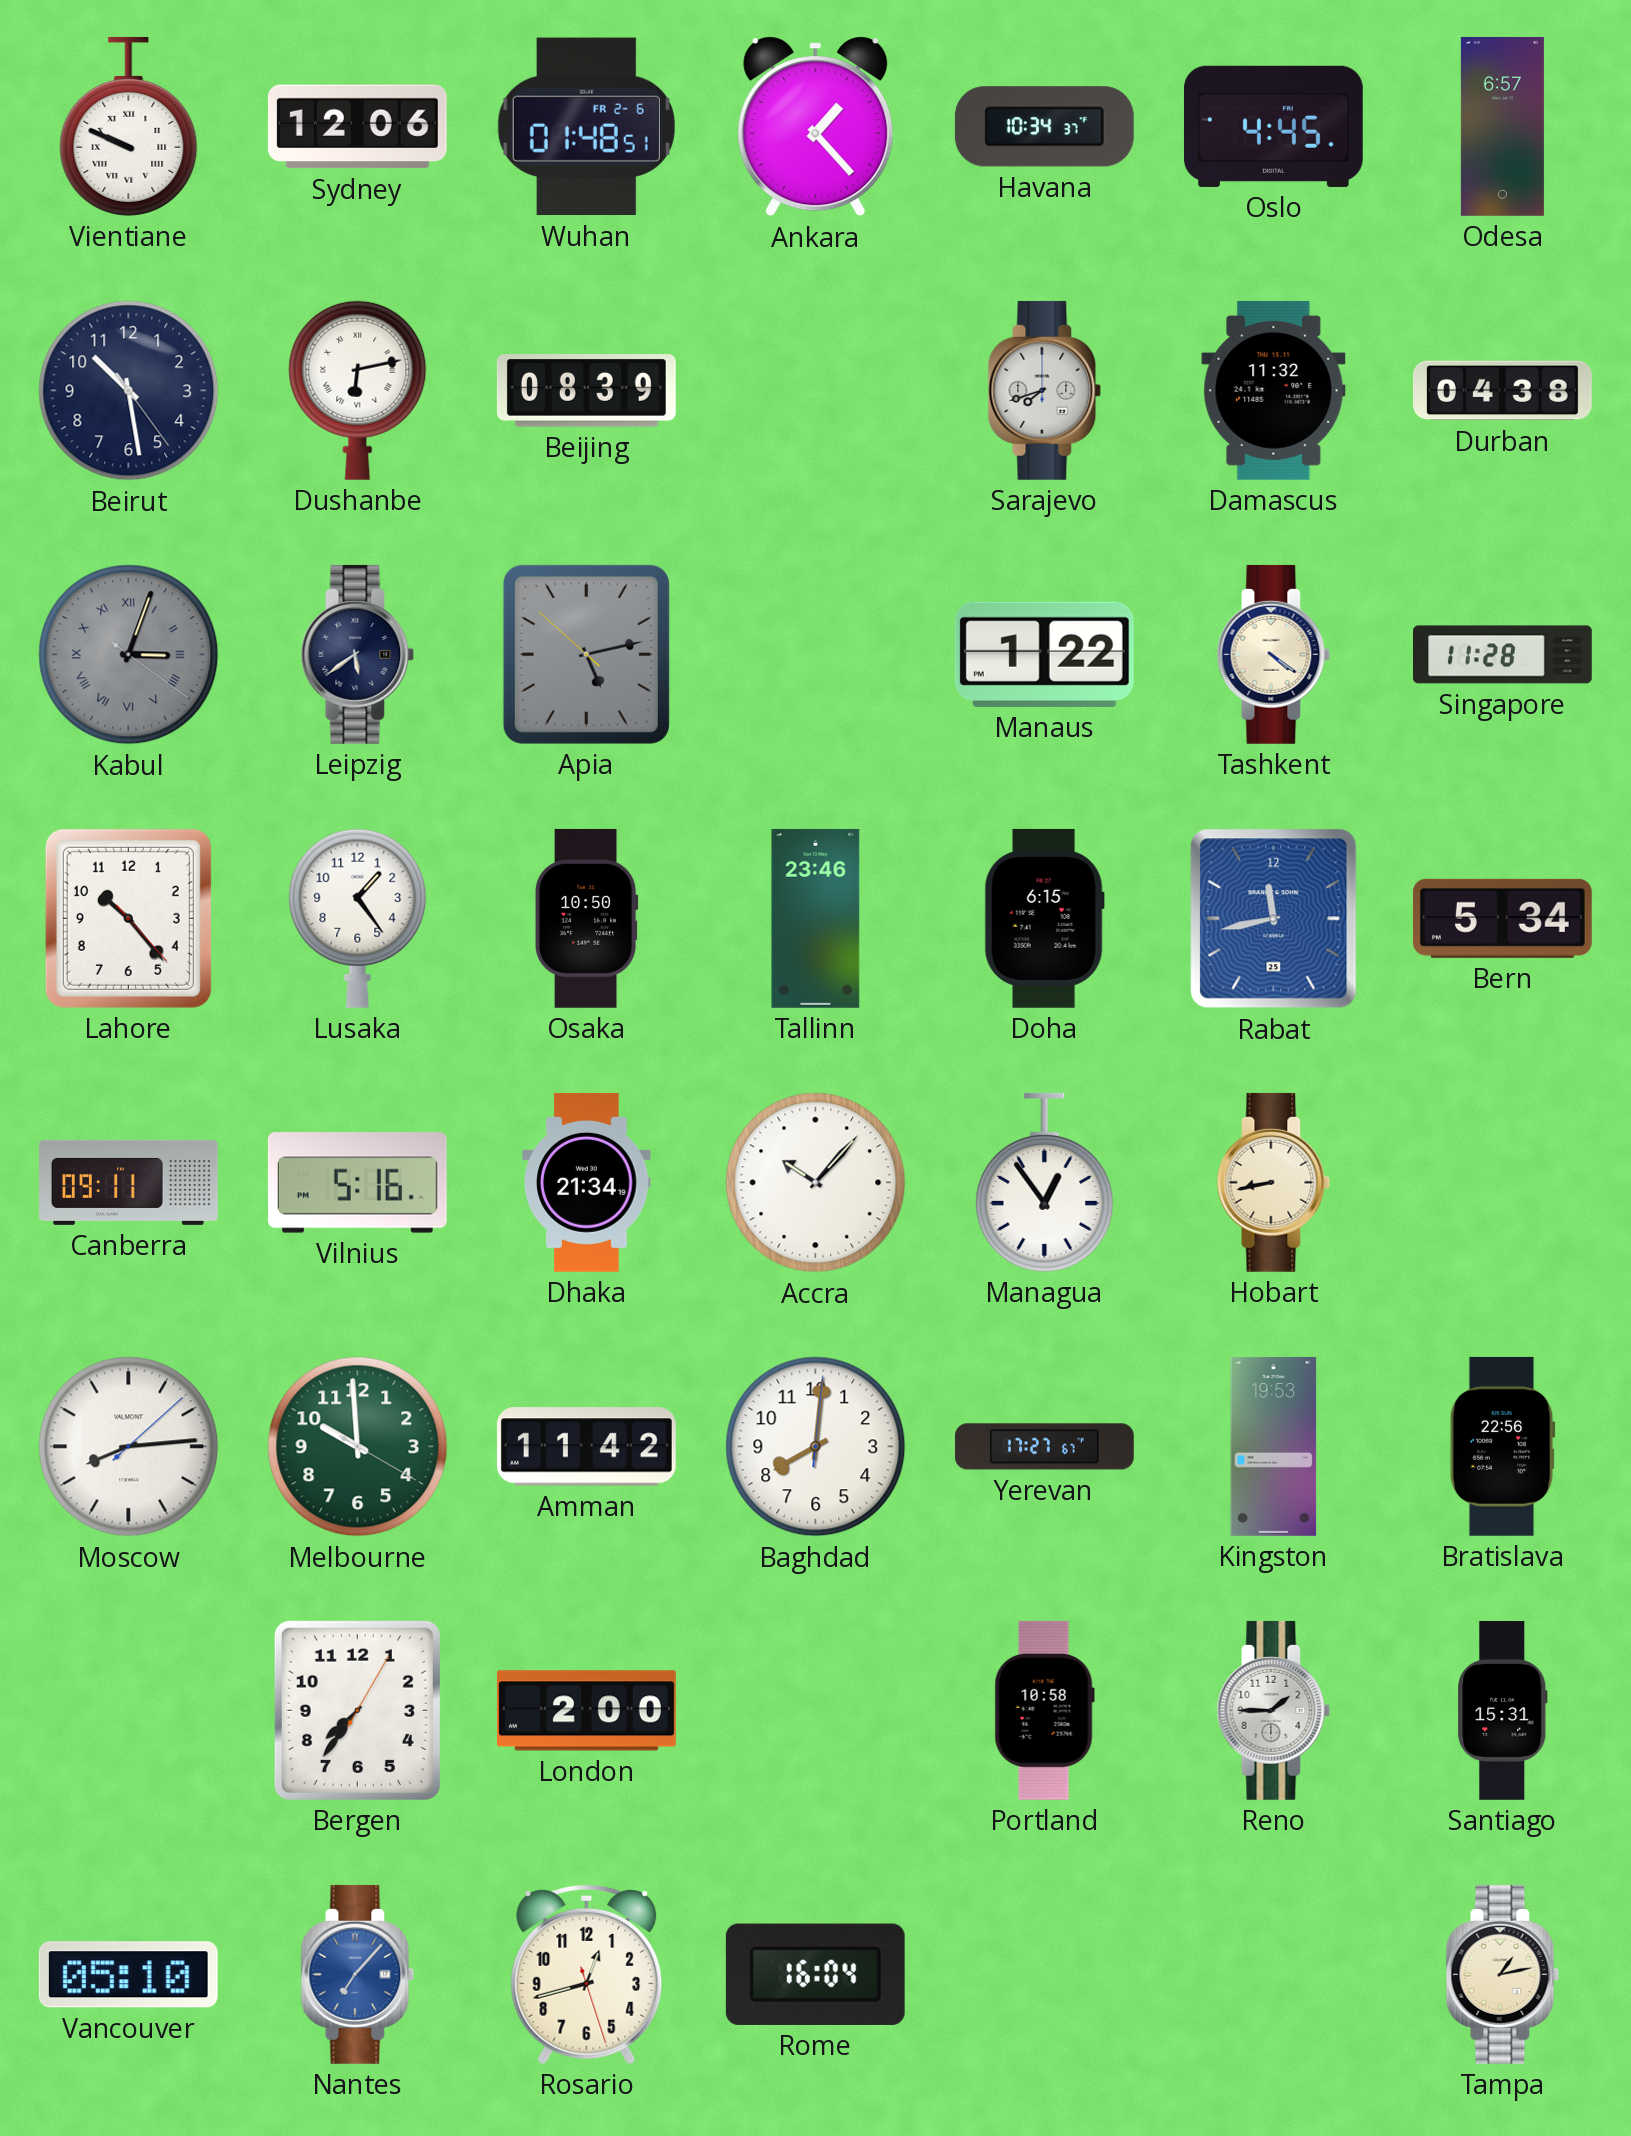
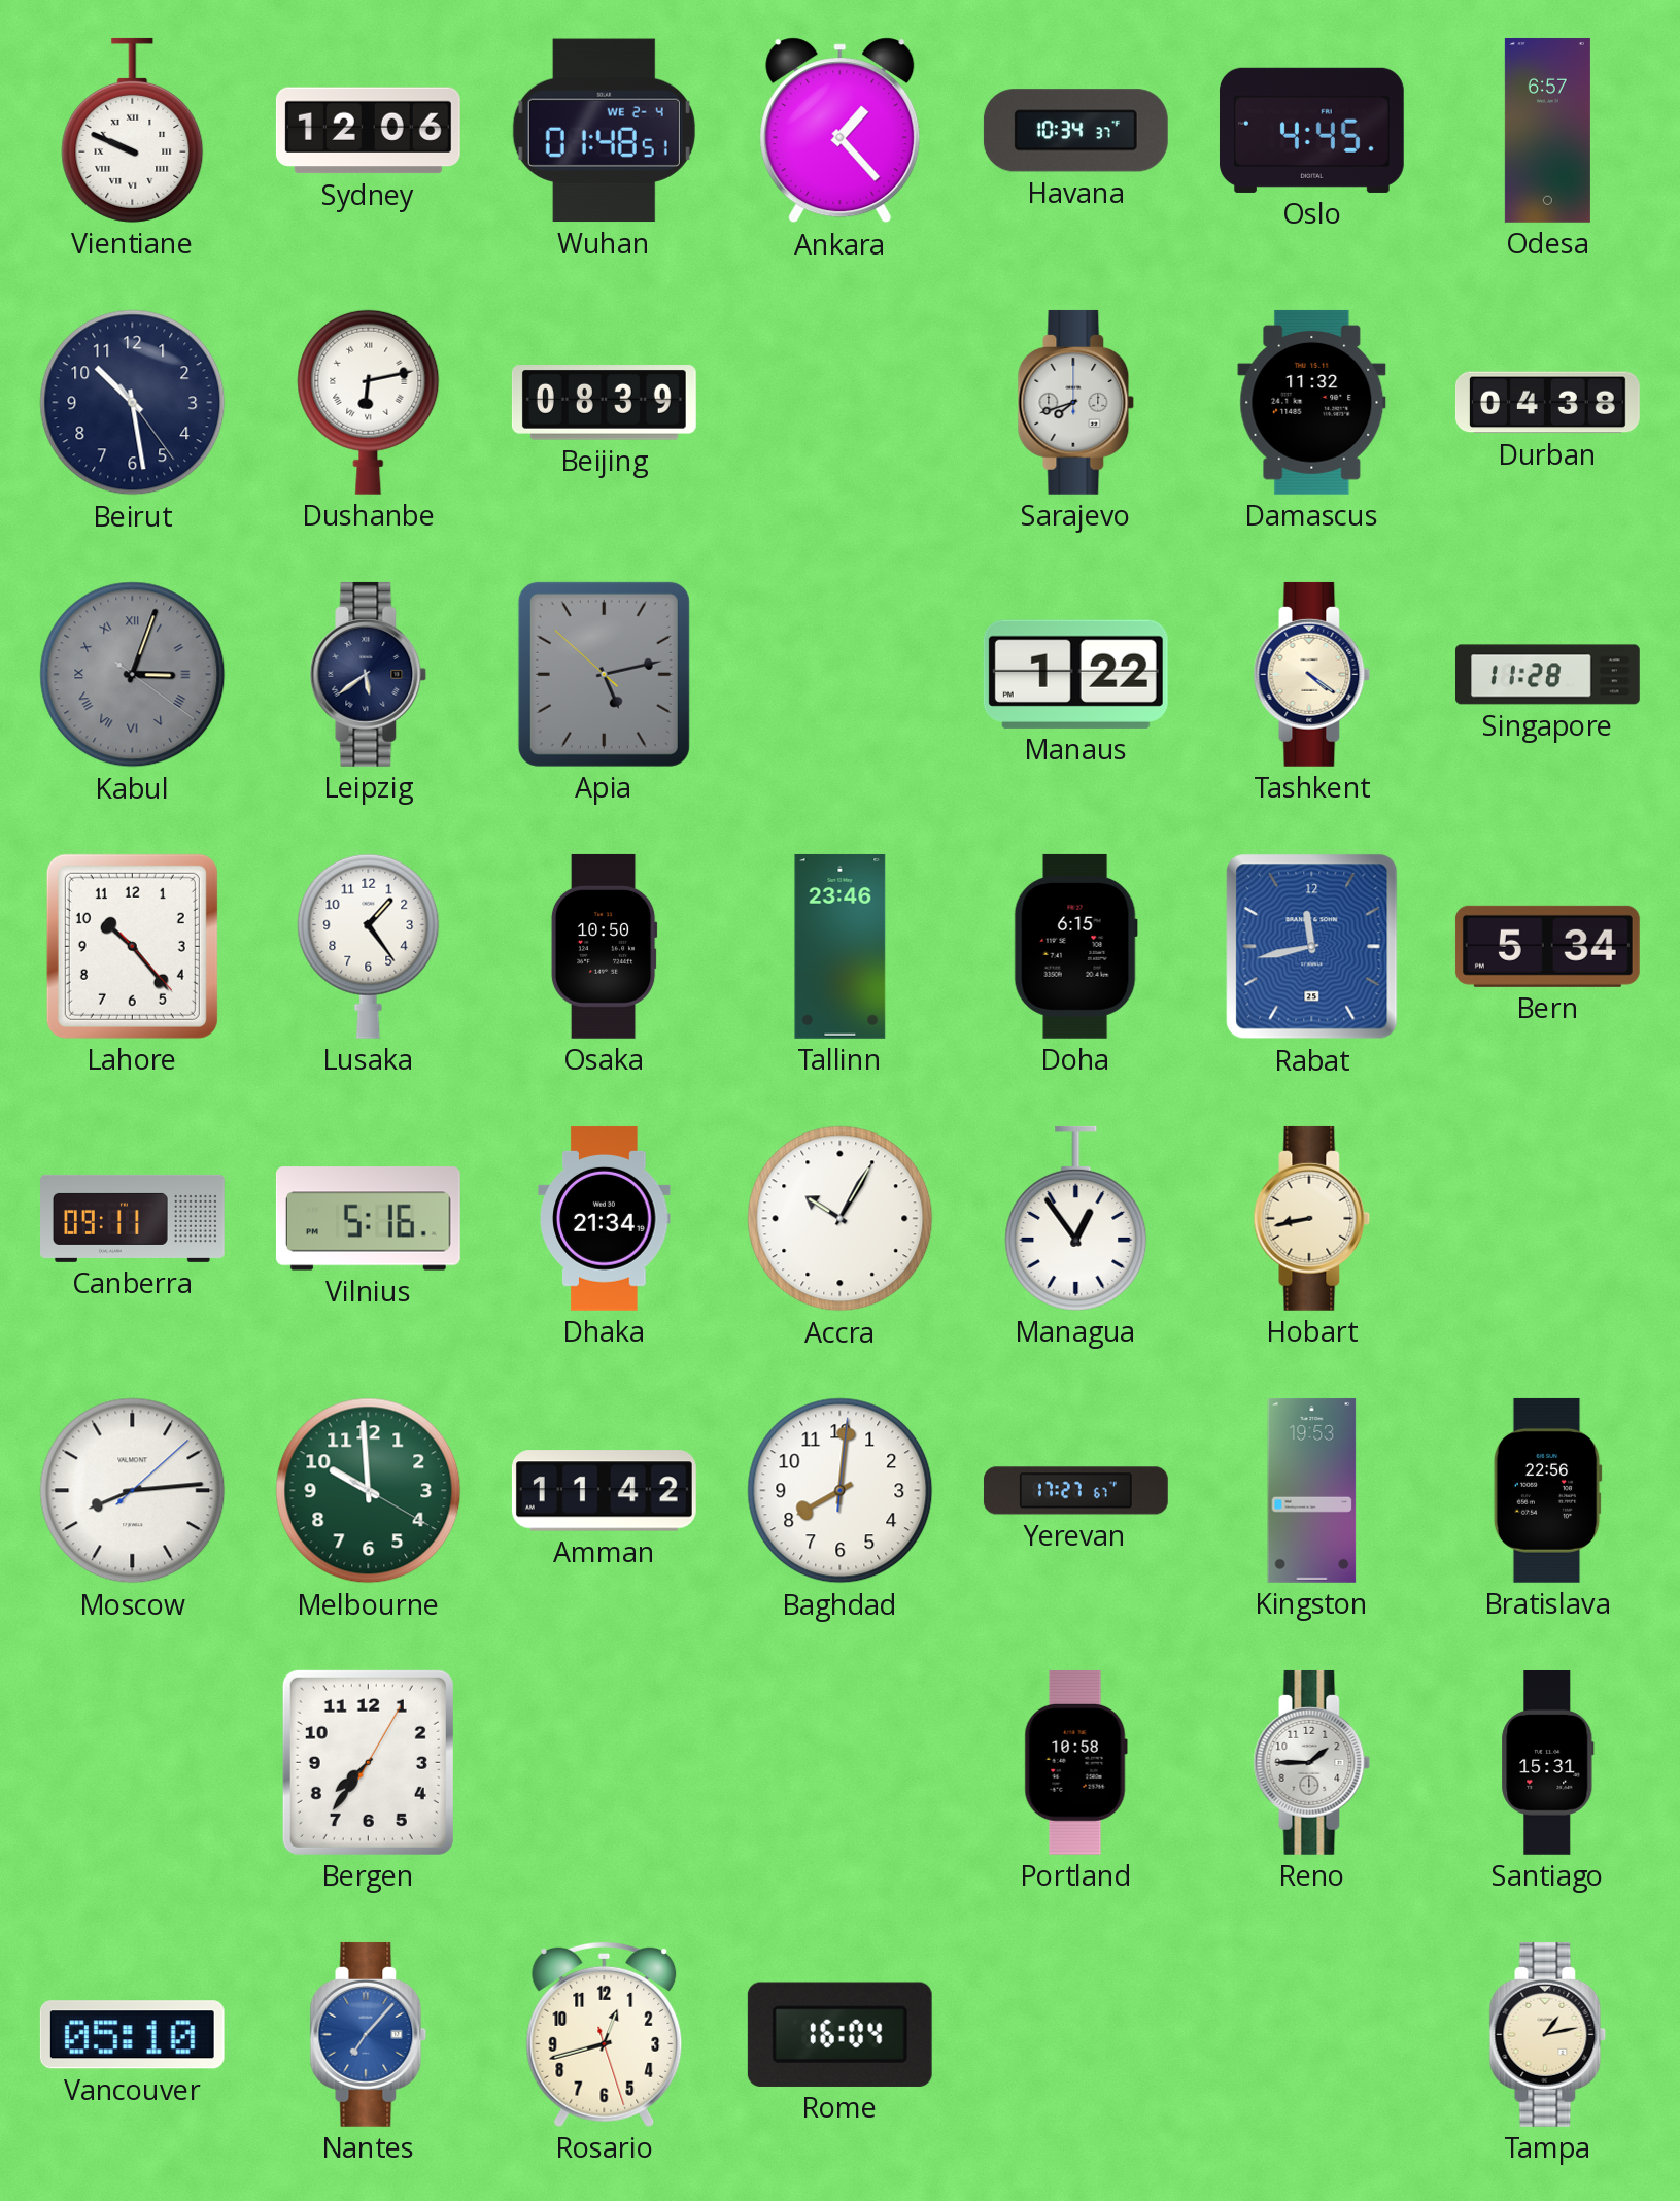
Wuhan date: FR 2-6 -> WE 2-4
Accra: 10:07 -> 10:05
London: 2:00 -> none
